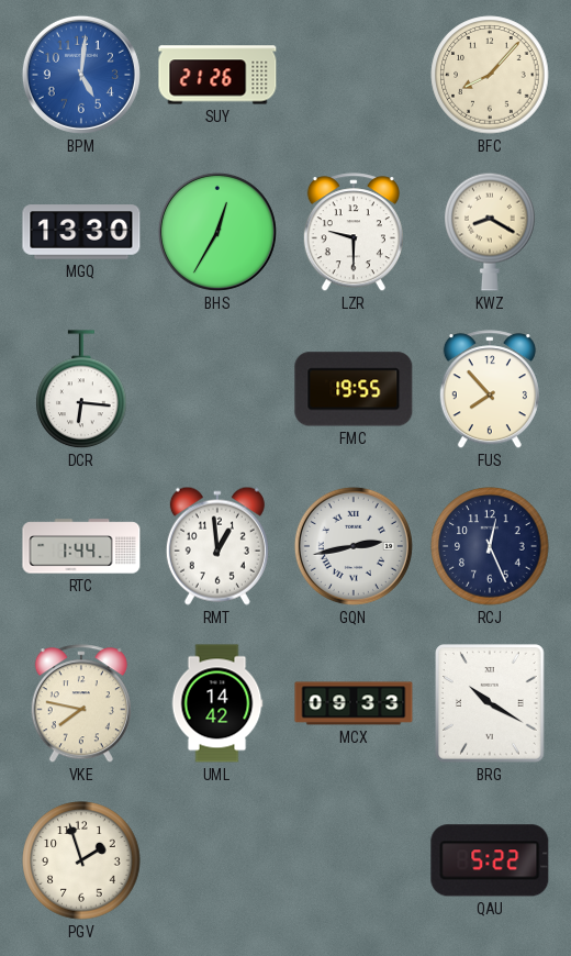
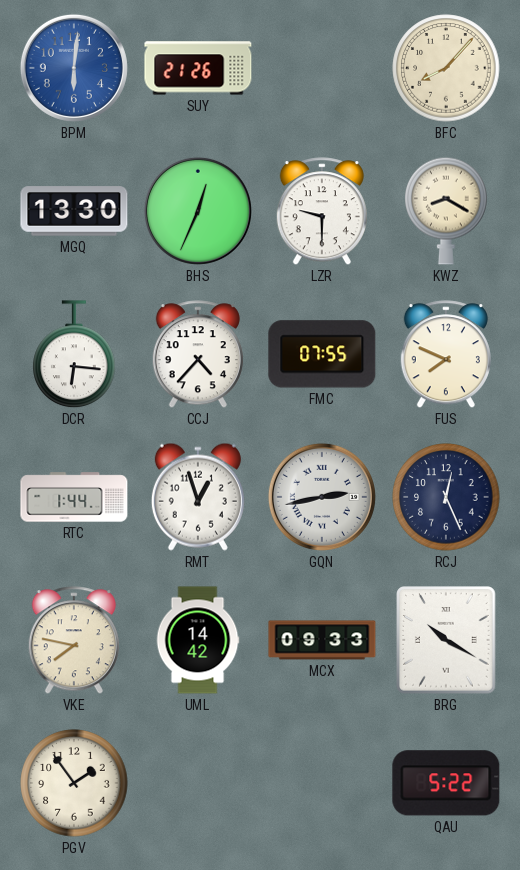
BPM: 5:01 -> 6:01
BHS: 12:35 -> 12:34
CCJ: none -> 4:37
FMC: 19:55 -> 07:55
FUS: 7:53 -> 7:49
RMT: 12:59 -> 12:57
PGV: 1:57 -> 1:54
